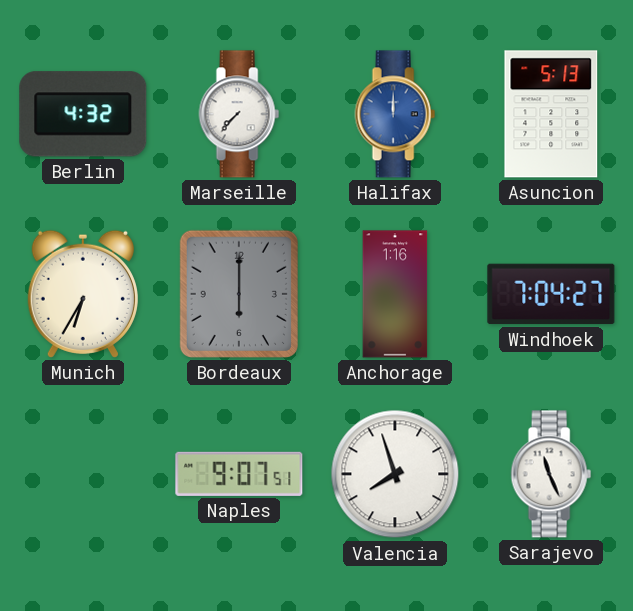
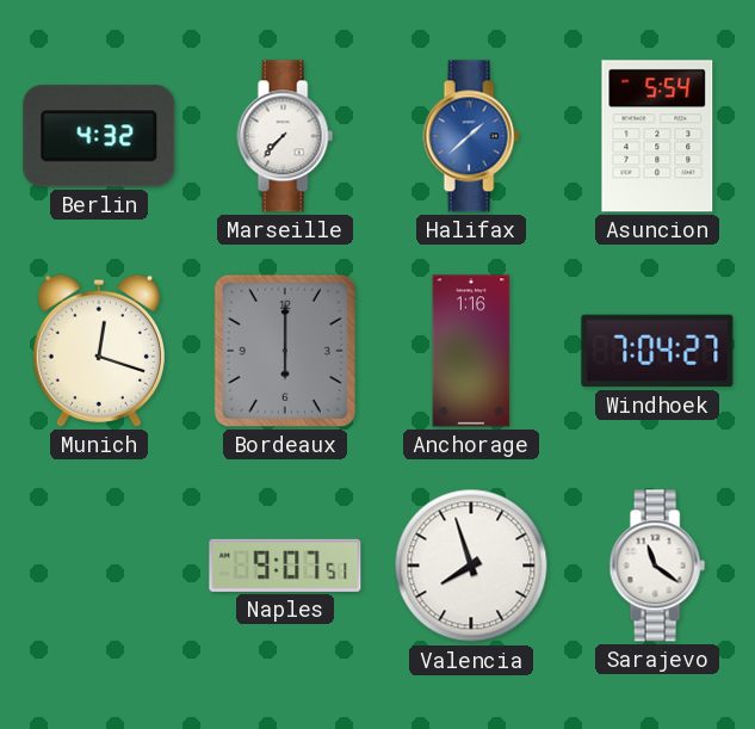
Halifax: 12:00 -> 1:38
Asuncion: 5:13 -> 5:54
Munich: 6:35 -> 12:18
Sarajevo: 11:26 -> 11:21
